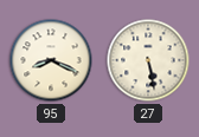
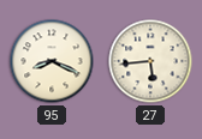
27: 5:28 -> 5:44
